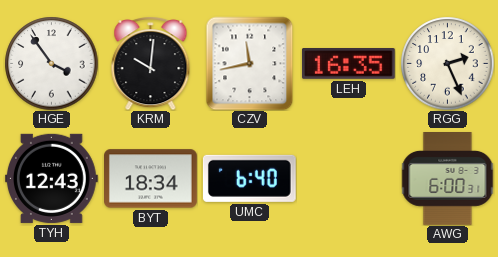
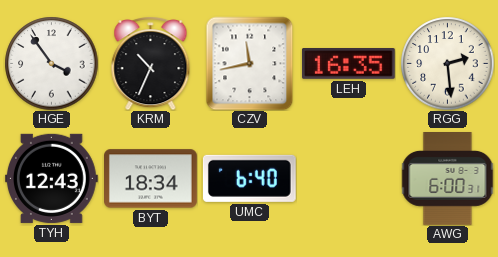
KRM: 10:01 -> 10:34
RGG: 2:26 -> 2:29
